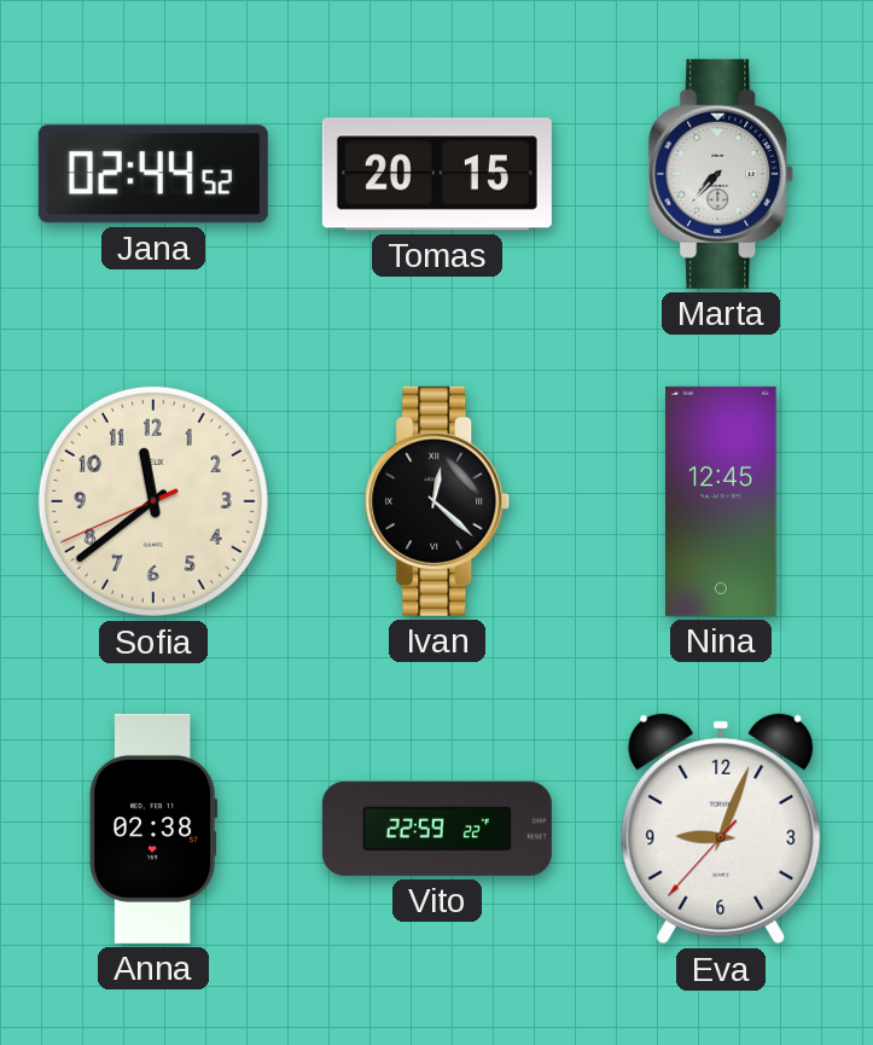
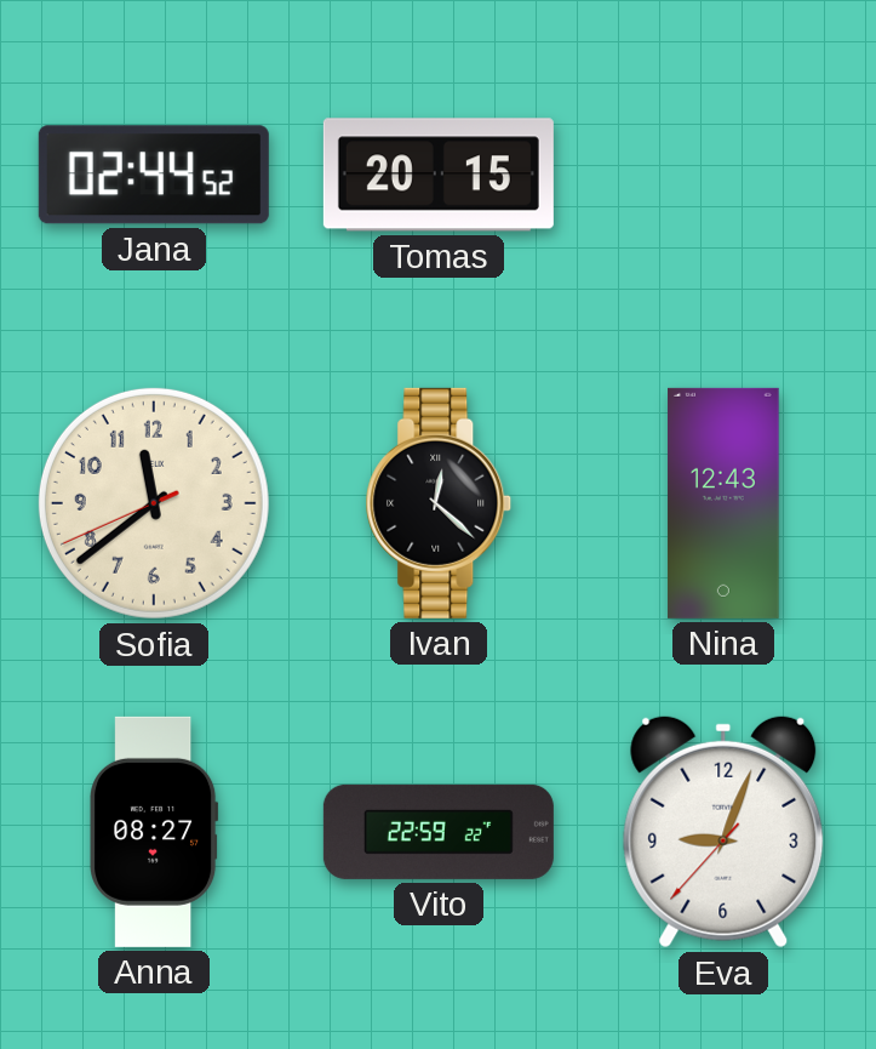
Marta: 7:37 -> none
Nina: 12:45 -> 12:43
Anna: 02:38 -> 08:27
